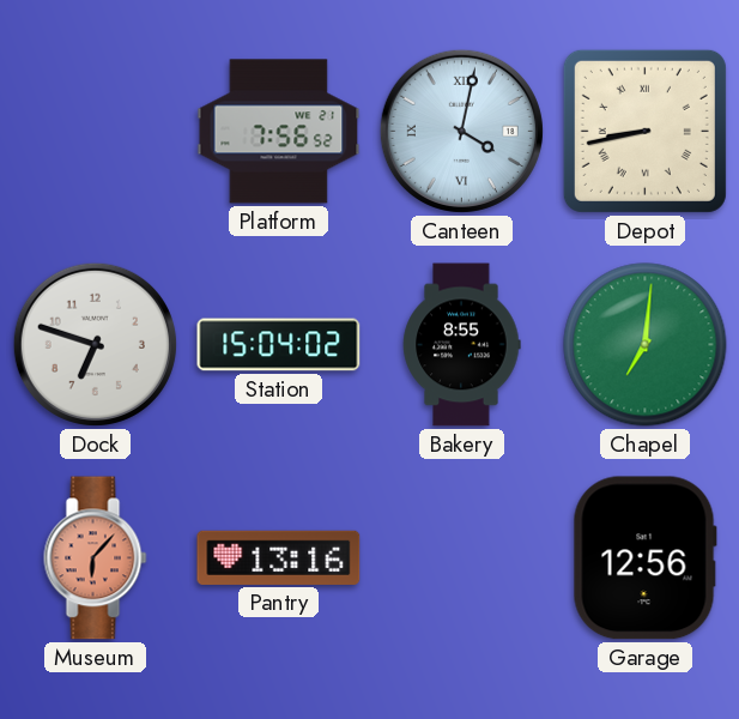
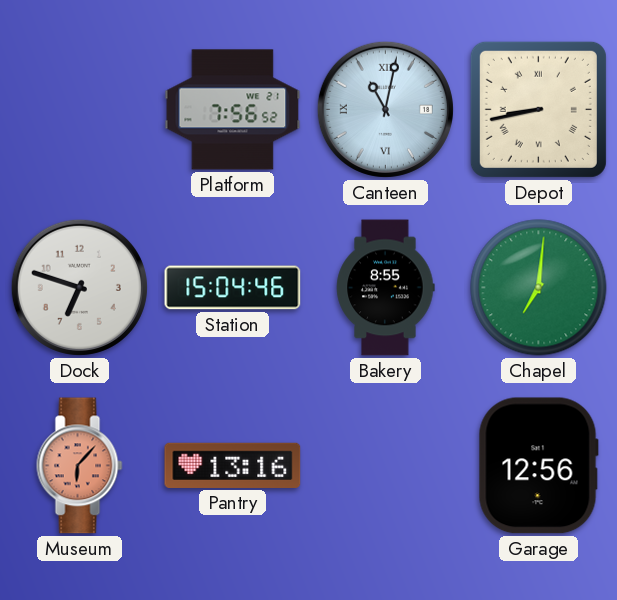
Canteen: 4:02 -> 11:02
Station: 15:04:02 -> 15:04:46
